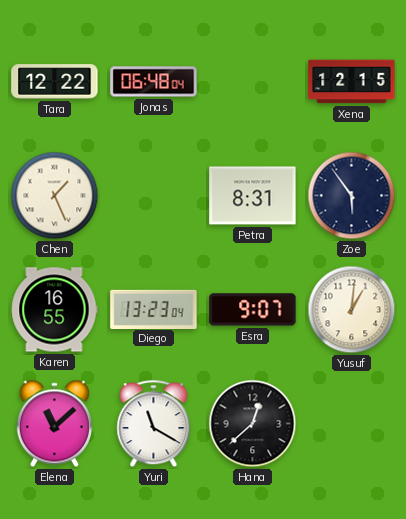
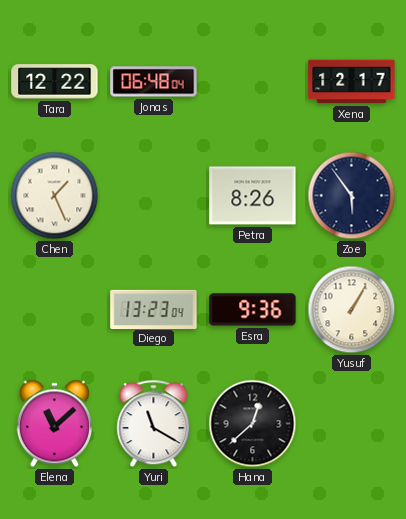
Xena: 12:15 -> 12:17
Petra: 8:31 -> 8:26
Karen: 16:55 -> none
Esra: 9:07 -> 9:36
Yusuf: 1:01 -> 1:05
